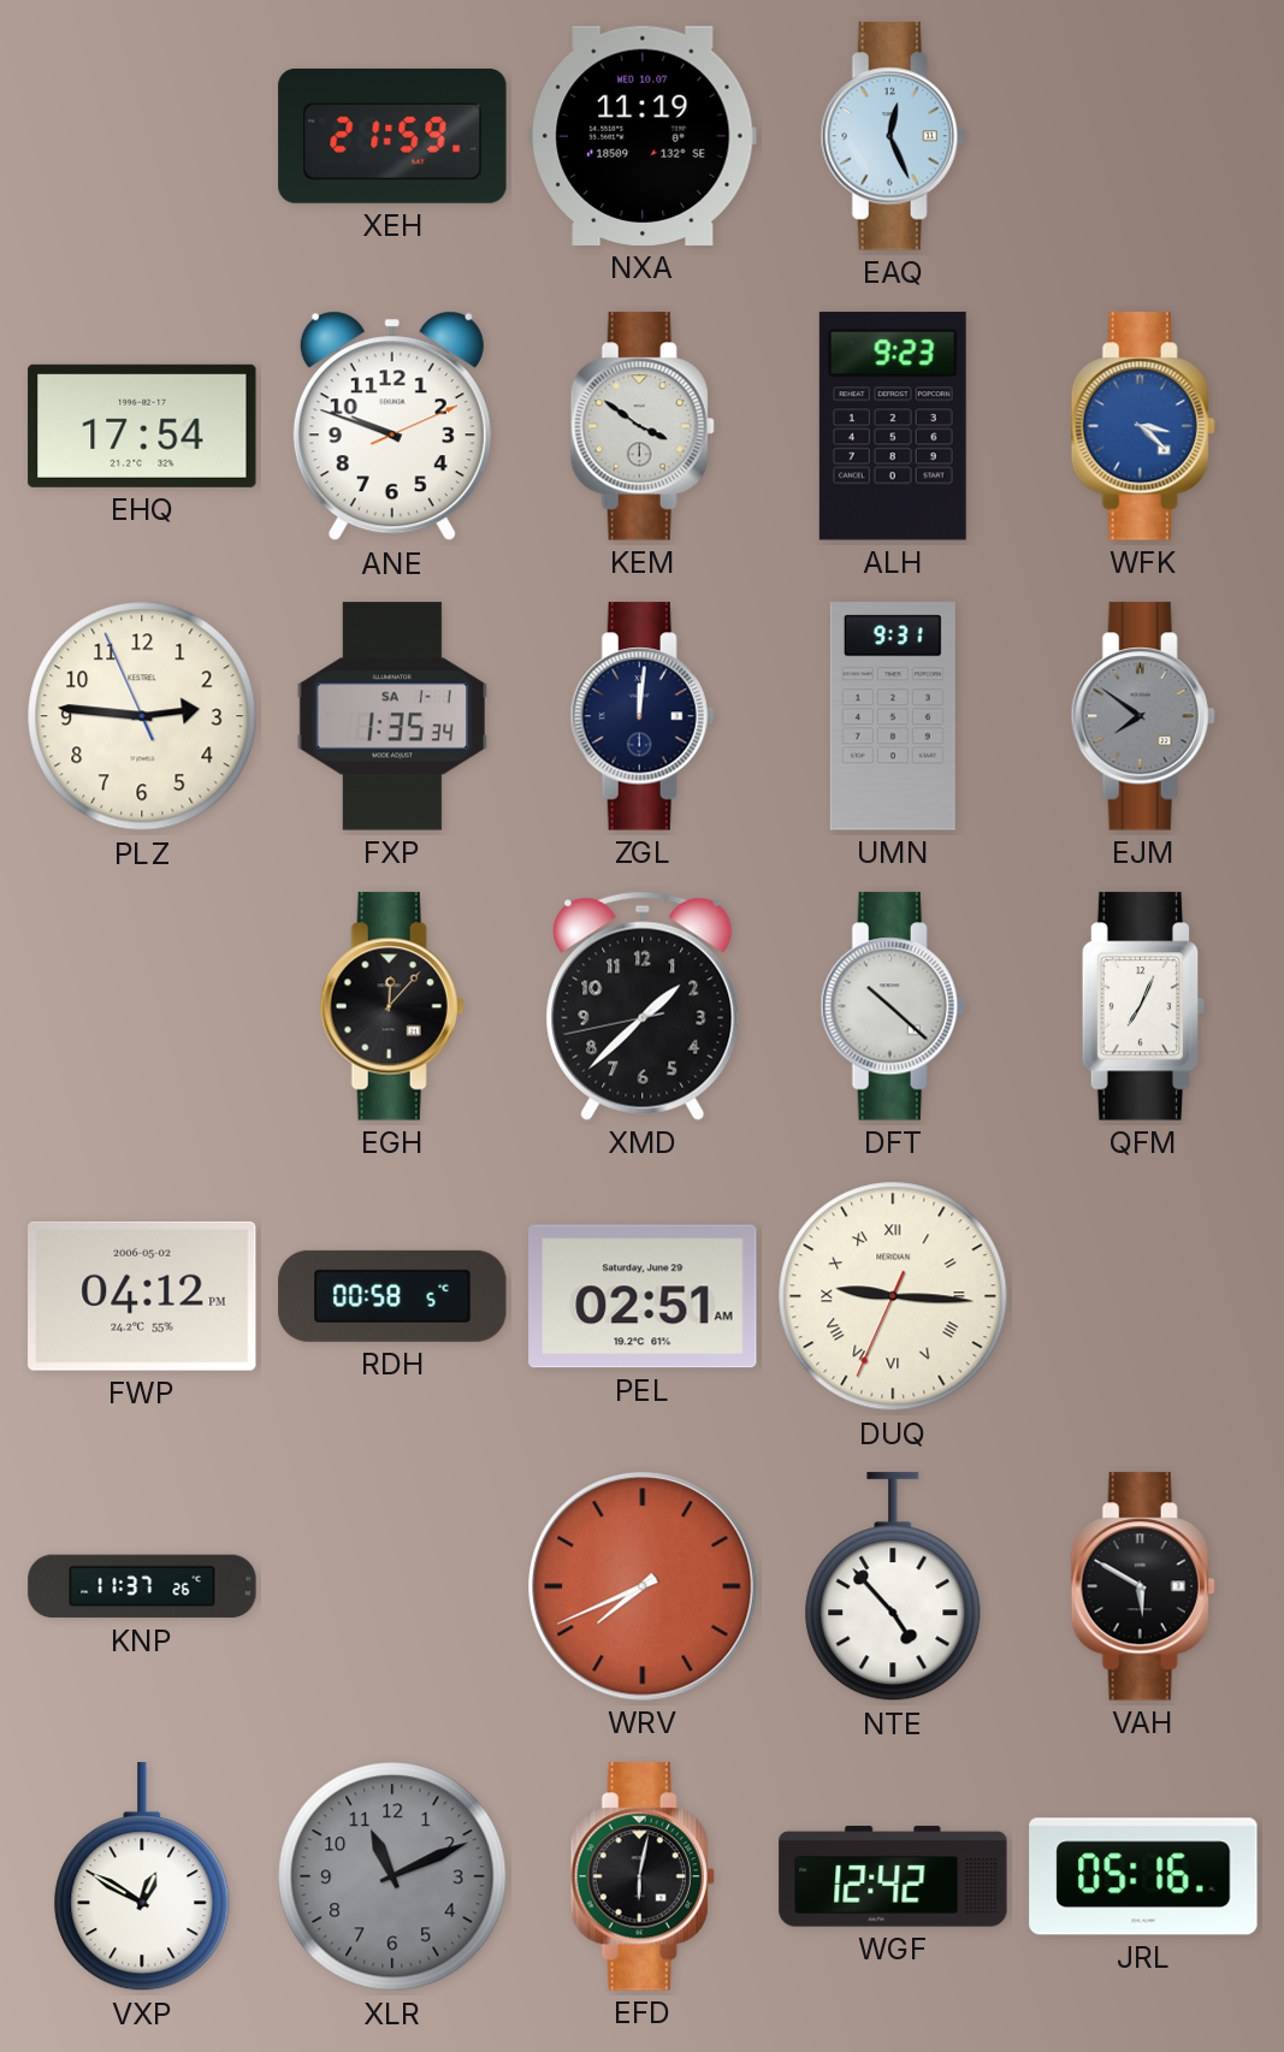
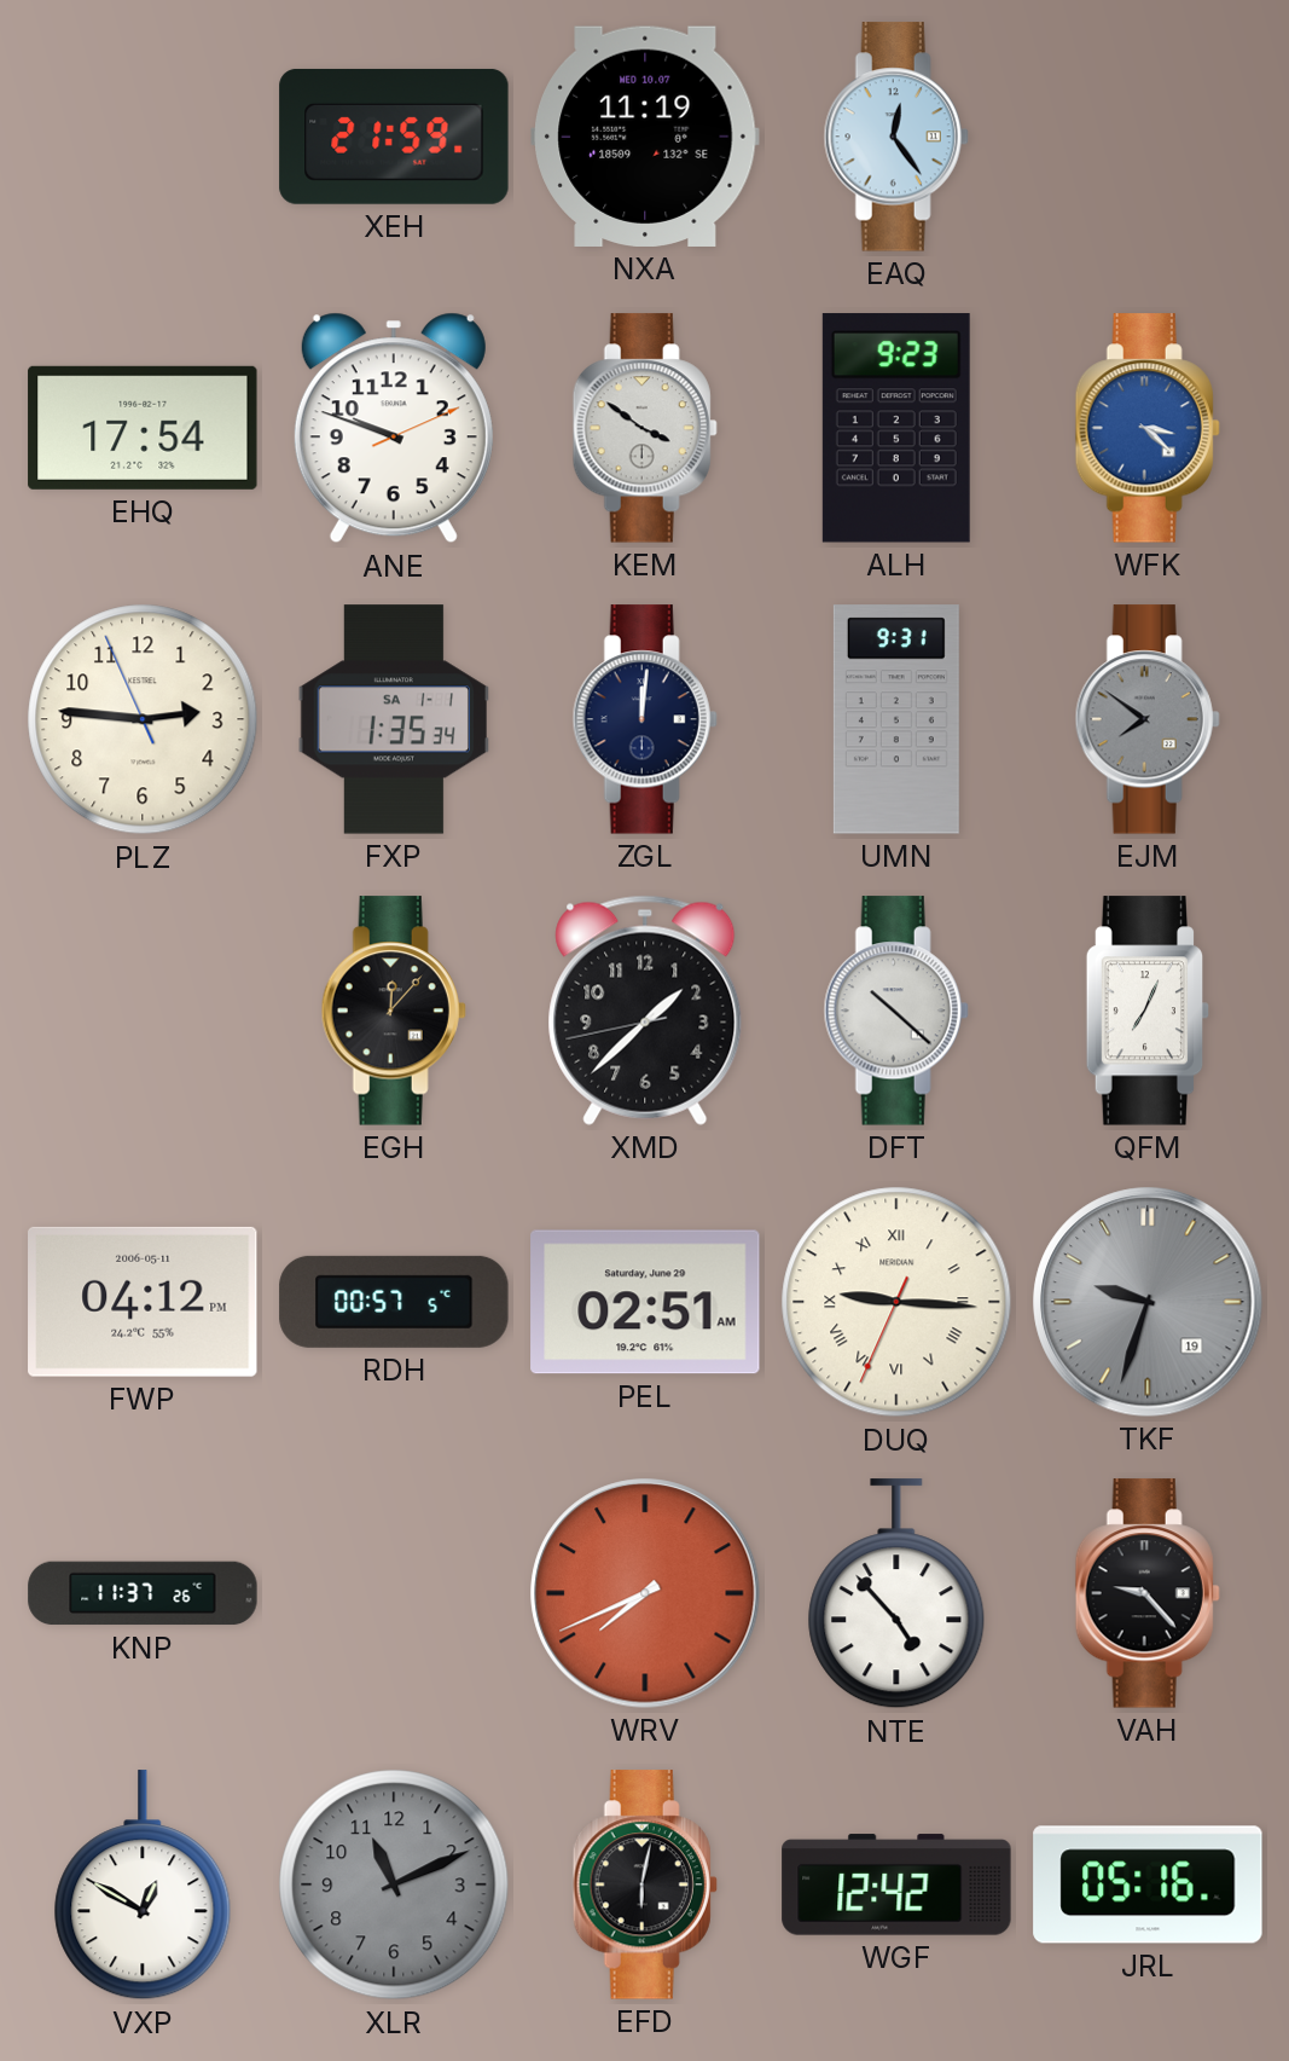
EAQ: 12:26 -> 12:24
FWP date: 2006-05-02 -> 2006-05-11
RDH: 00:58 -> 00:57
TKF: none -> 9:33
VAH: 5:50 -> 9:23
